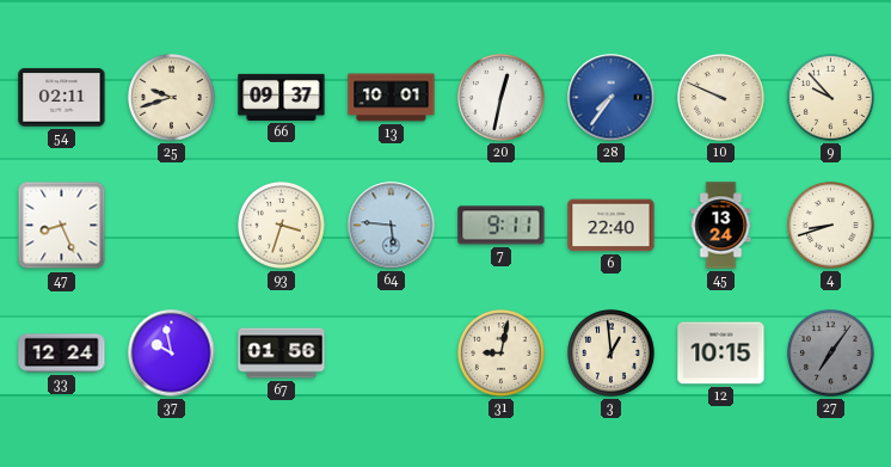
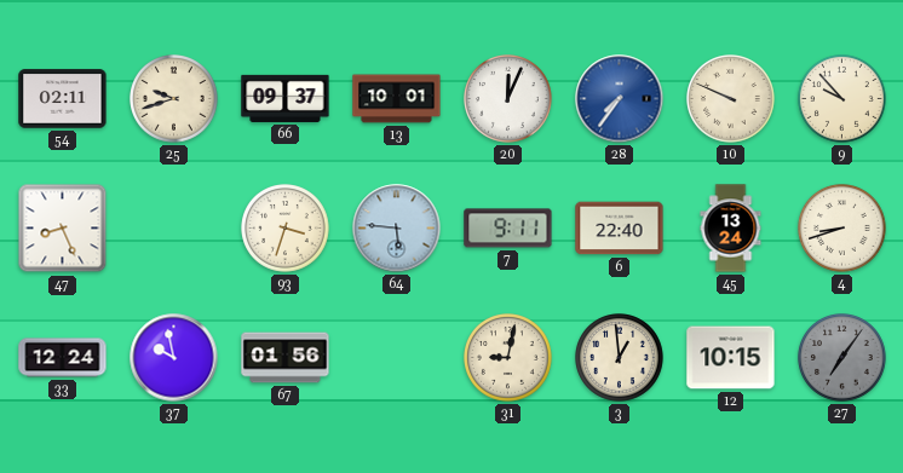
20: 12:32 -> 12:04
